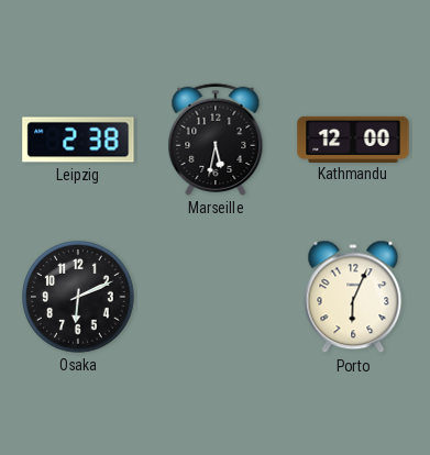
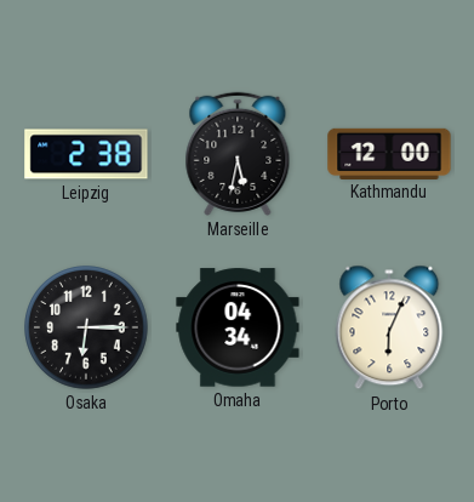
Osaka: 6:11 -> 6:15
Omaha: none -> 04:34
